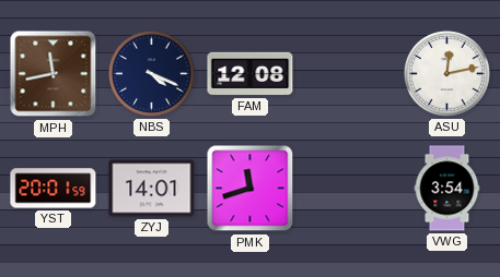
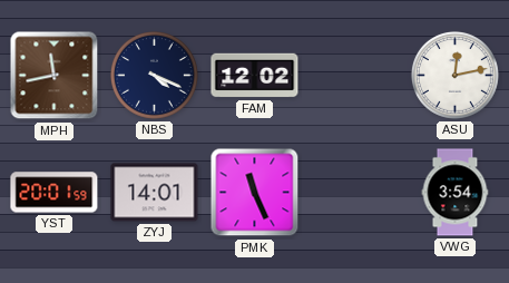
FAM: 12:08 -> 12:02
PMK: 11:42 -> 11:26
